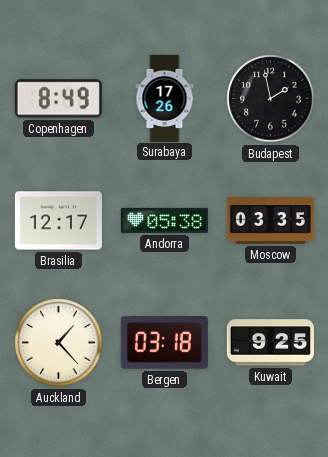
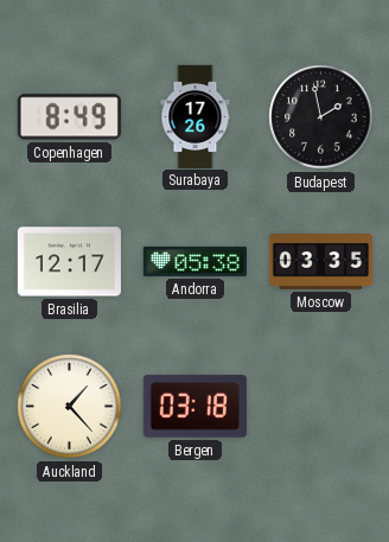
Kuwait: 9:25 -> none
